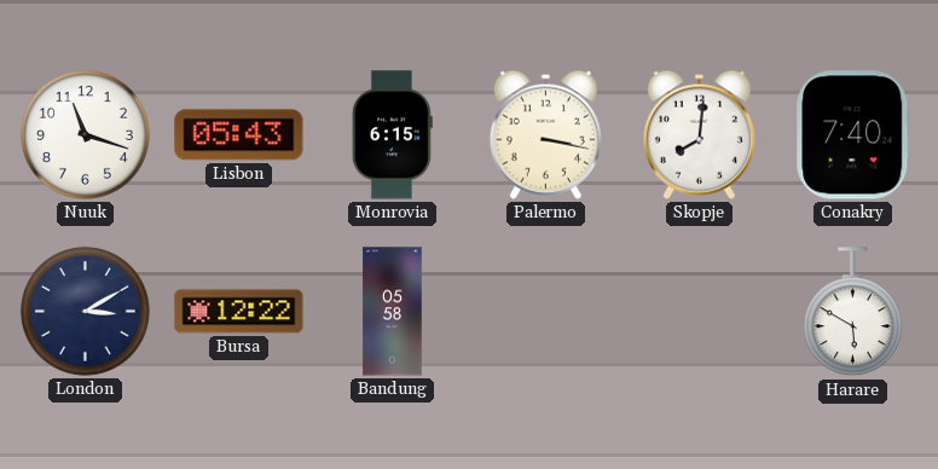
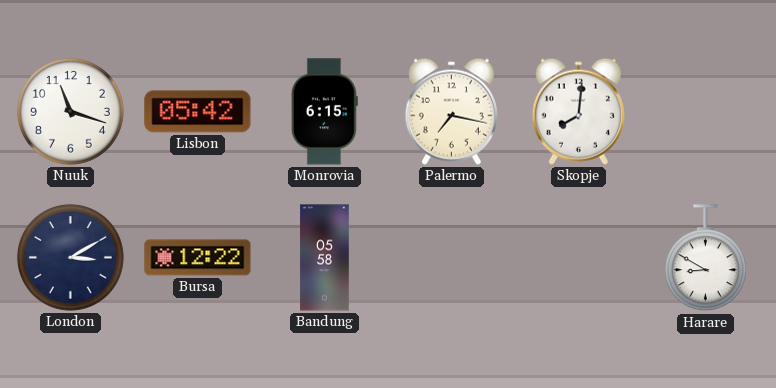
Lisbon: 05:43 -> 05:42
Palermo: 3:17 -> 7:17
Conakry: 7:40 -> none
Harare: 5:50 -> 8:50
